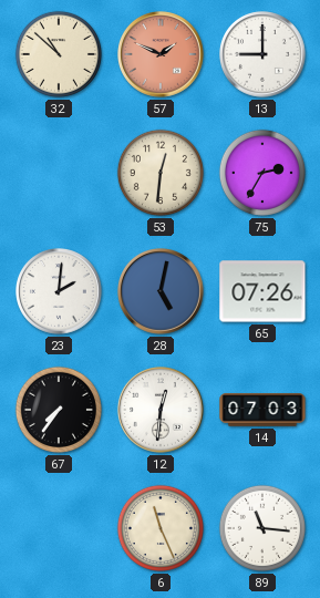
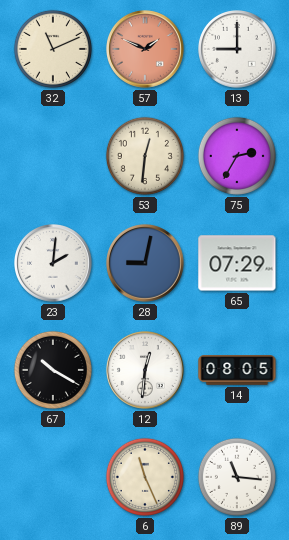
32: 10:52 -> 11:11
28: 5:02 -> 9:02
65: 07:26 -> 07:29
67: 7:36 -> 10:20
14: 07:03 -> 08:05
